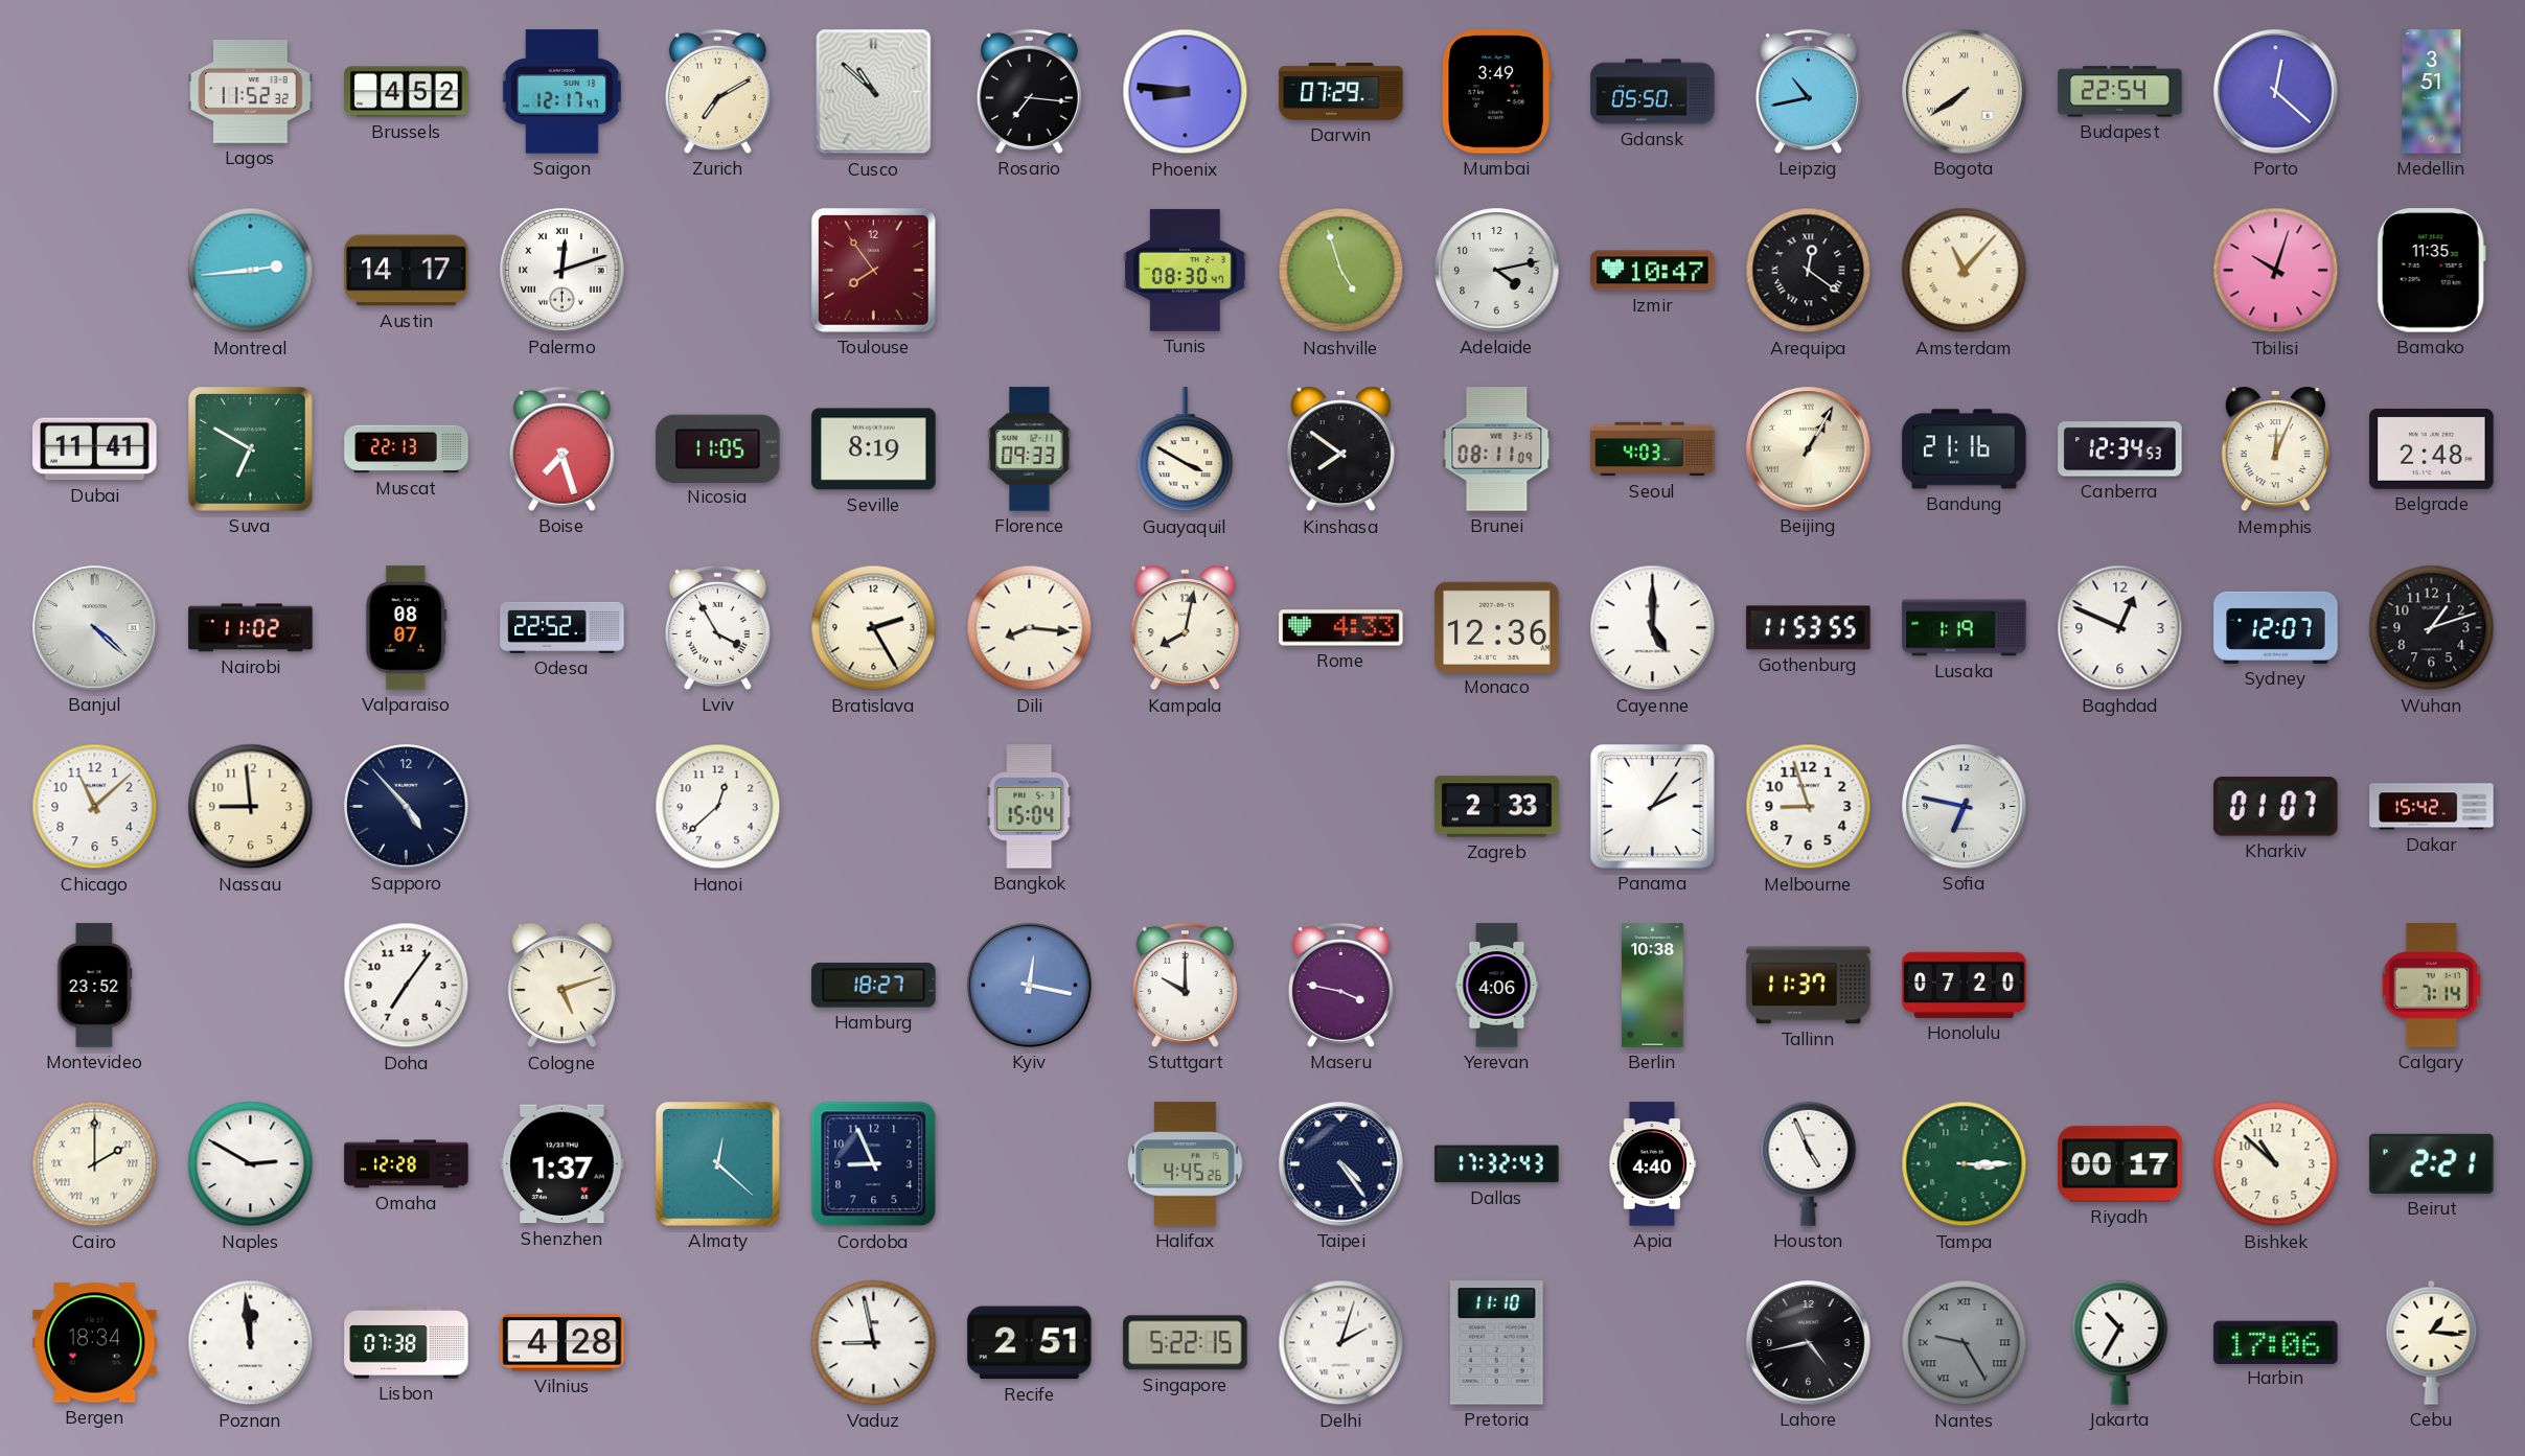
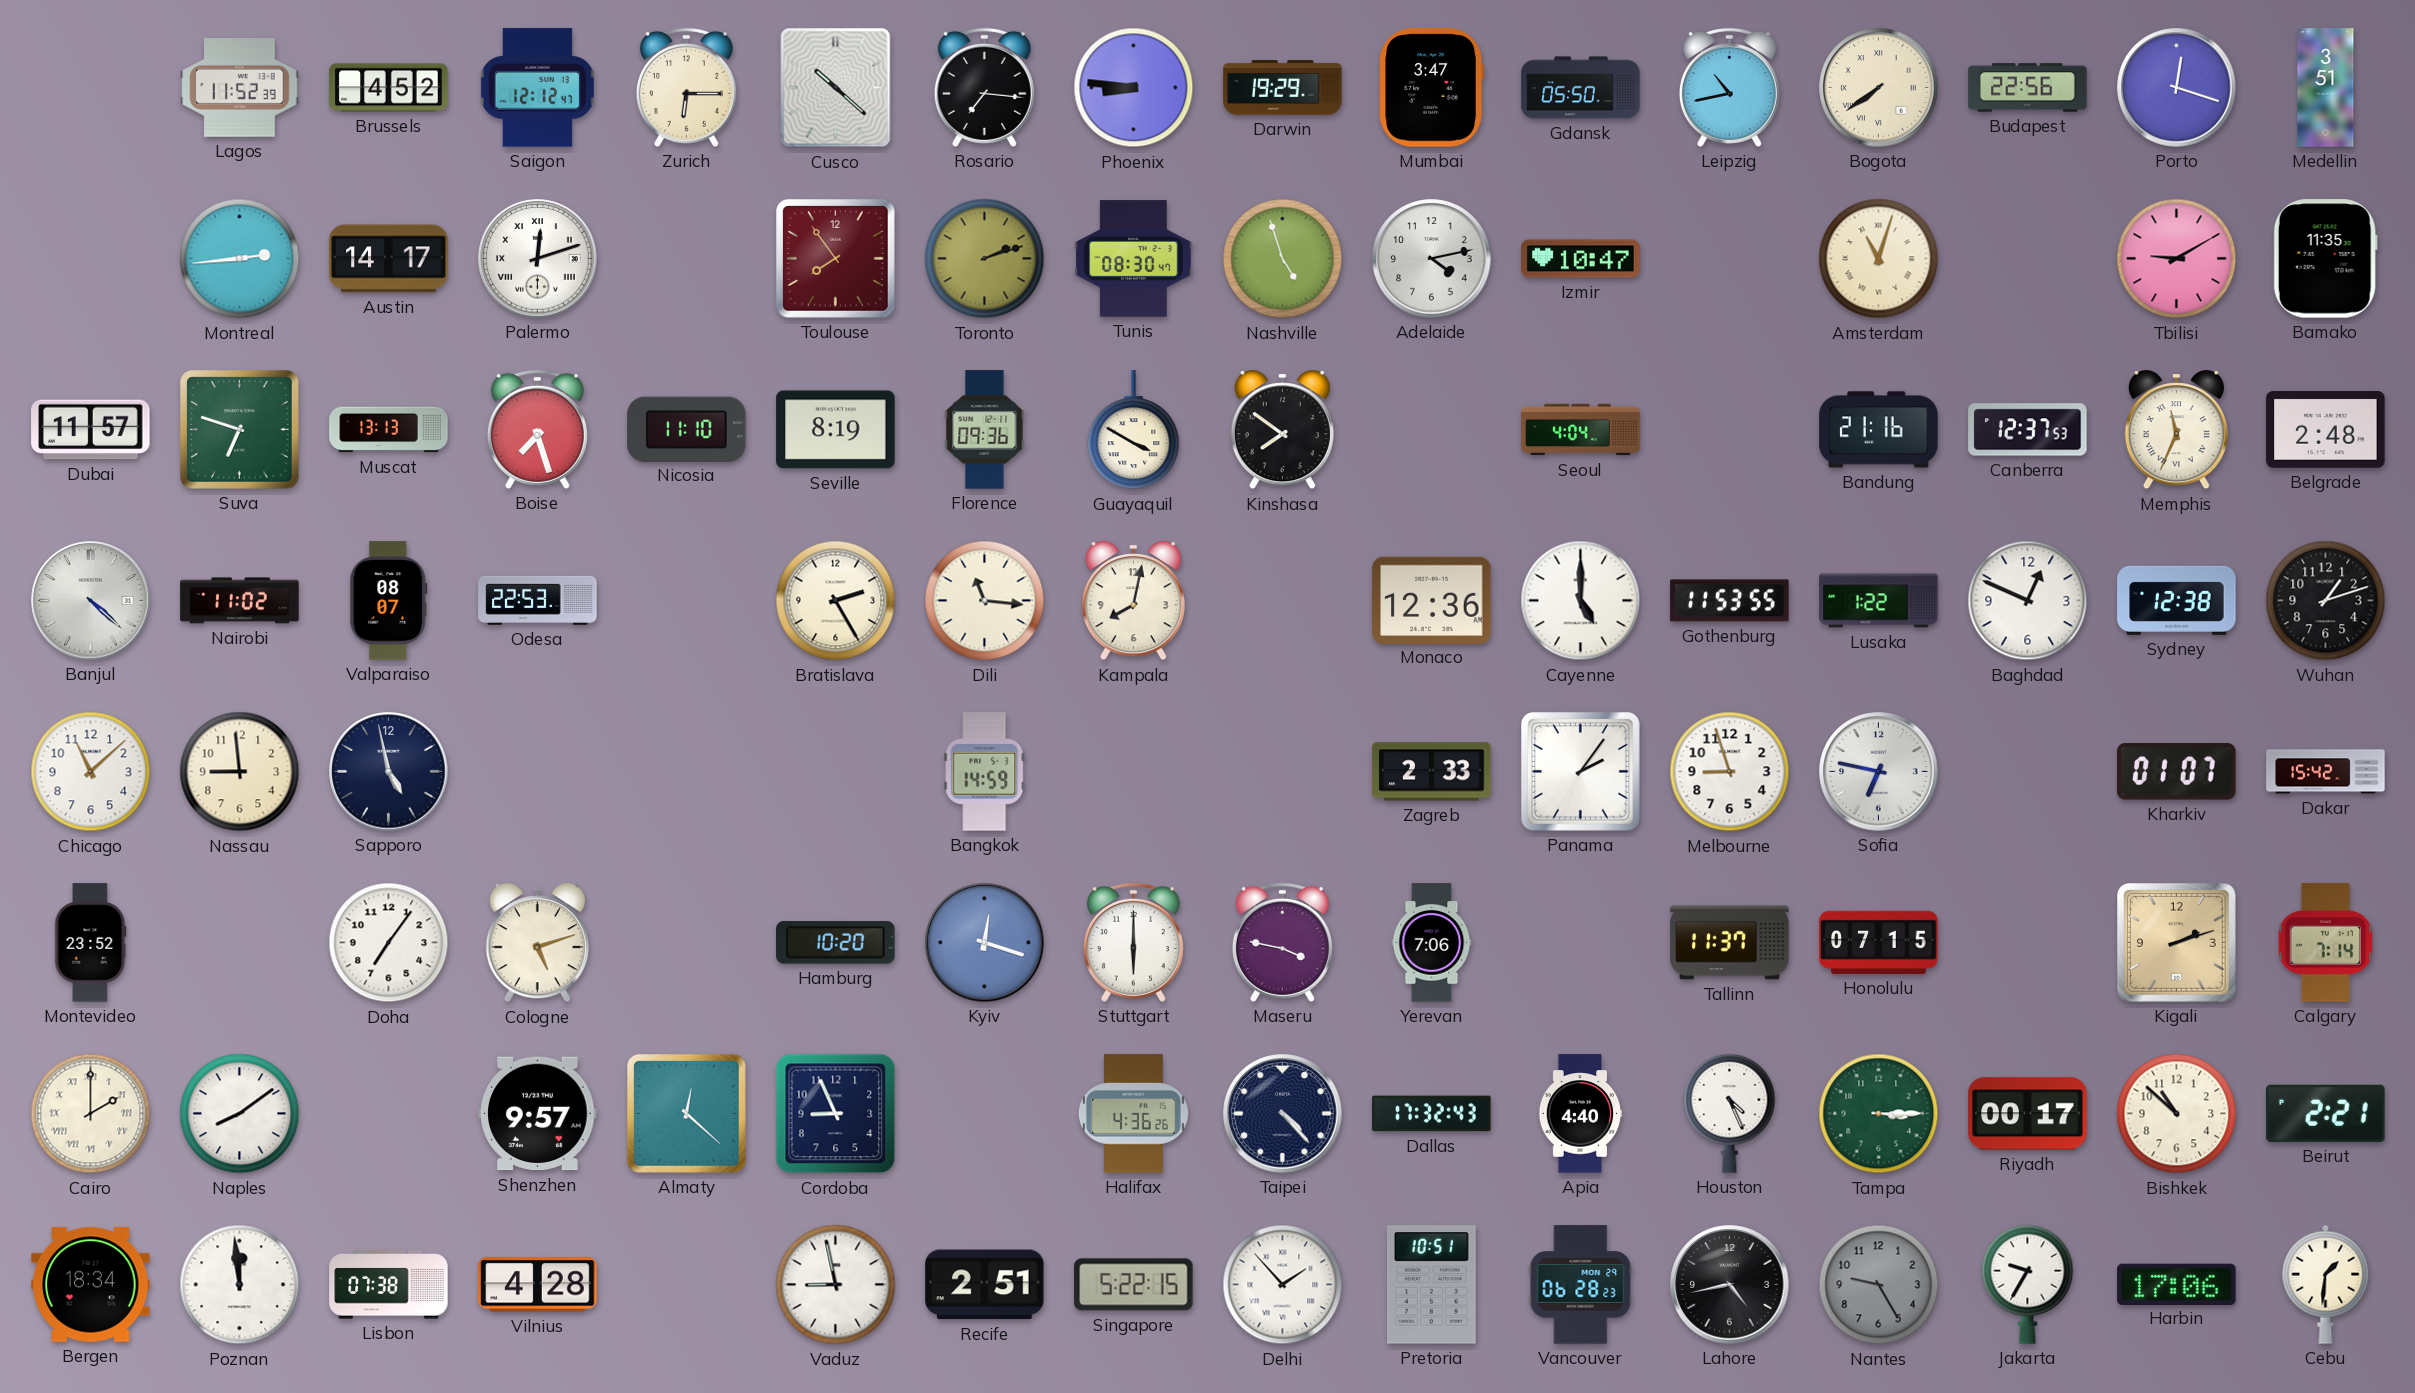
Lagos: 11:52:32 -> 11:52:39
Saigon: 12:17 -> 12:12
Zurich: 7:10 -> 6:15
Cusco: 10:52 -> 10:22
Darwin: 07:29 -> 19:29
Mumbai: 3:49 -> 3:47
Budapest: 22:54 -> 22:56
Porto: 12:22 -> 12:18
Toronto: none -> 2:12
Arequipa: 12:21 -> none
Amsterdam: 11:07 -> 11:03
Tbilisi: 10:03 -> 9:10
Dubai: 11:41 -> 11:57
Suva: 6:50 -> 6:48
Muscat: 22:13 -> 13:13
Nicosia: 11:05 -> 11:10
Florence: 09:33 -> 09:36
Brunei: 08:11 -> none
Seoul: 4:03 -> 4:04
Beijing: 1:05 -> none
Canberra: 12:34 -> 12:37
Memphis: 12:04 -> 11:34
Odesa: 22:52 -> 22:53
Lviv: 3:55 -> none
Dili: 8:16 -> 11:16
Rome: 4:33 -> none
Lusaka: 1:19 -> 1:22
Sydney: 12:07 -> 12:38
Sapporo: 4:53 -> 4:58
Hanoi: 12:38 -> none
Bangkok: 15:04 -> 14:59
Hamburg: 18:27 -> 10:20
Kyiv: 12:17 -> 12:18
Stuttgart: 10:00 -> 6:00
Yerevan: 4:06 -> 7:06
Berlin: 10:38 -> none
Honolulu: 07:20 -> 07:15
Kigali: none -> 2:12
Naples: 2:50 -> 8:09
Omaha: 12:28 -> none
Shenzhen: 1:37 -> 9:57
Halifax: 4:45 -> 4:36
Taipei: 4:24 -> 4:23
Houston: 4:56 -> 4:26
Delhi: 2:03 -> 1:53
Pretoria: 11:10 -> 10:51
Vancouver: none -> 06:28
Nantes numerals: Roman -> Arabic
Jakarta: 10:35 -> 9:35
Cebu: 1:16 -> 1:31
